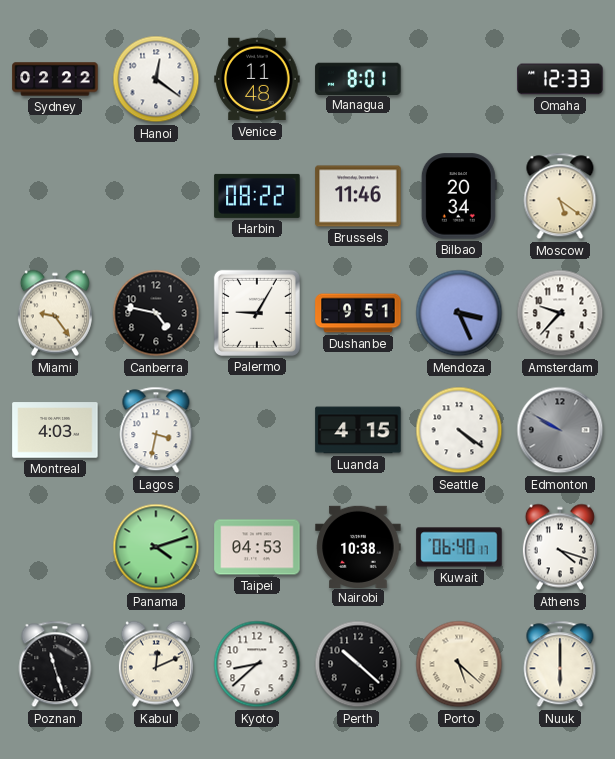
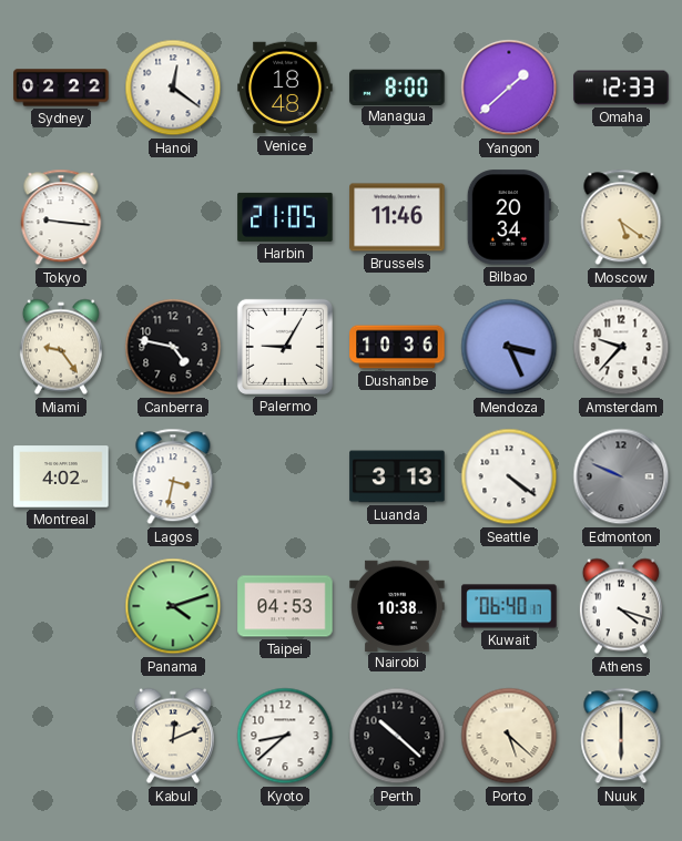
Venice: 11:48 -> 18:48
Managua: 8:01 -> 8:00
Yangon: none -> 1:38
Tokyo: none -> 9:16
Harbin: 08:22 -> 21:05
Dushanbe: 9:51 -> 10:36
Montreal: 4:03 -> 4:02
Luanda: 4:15 -> 3:13
Edmonton: 9:50 -> 9:49
Poznan: 11:27 -> none
